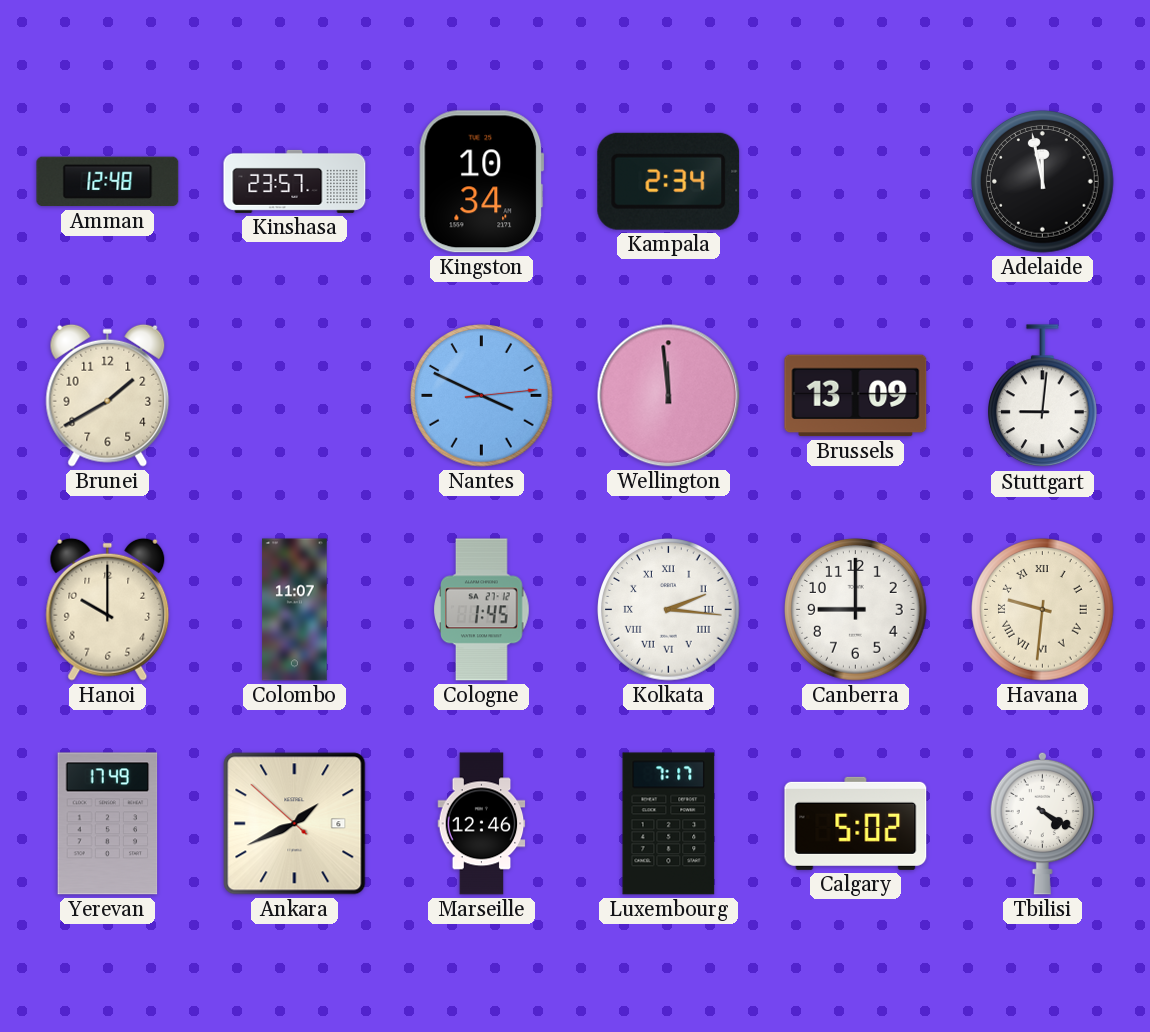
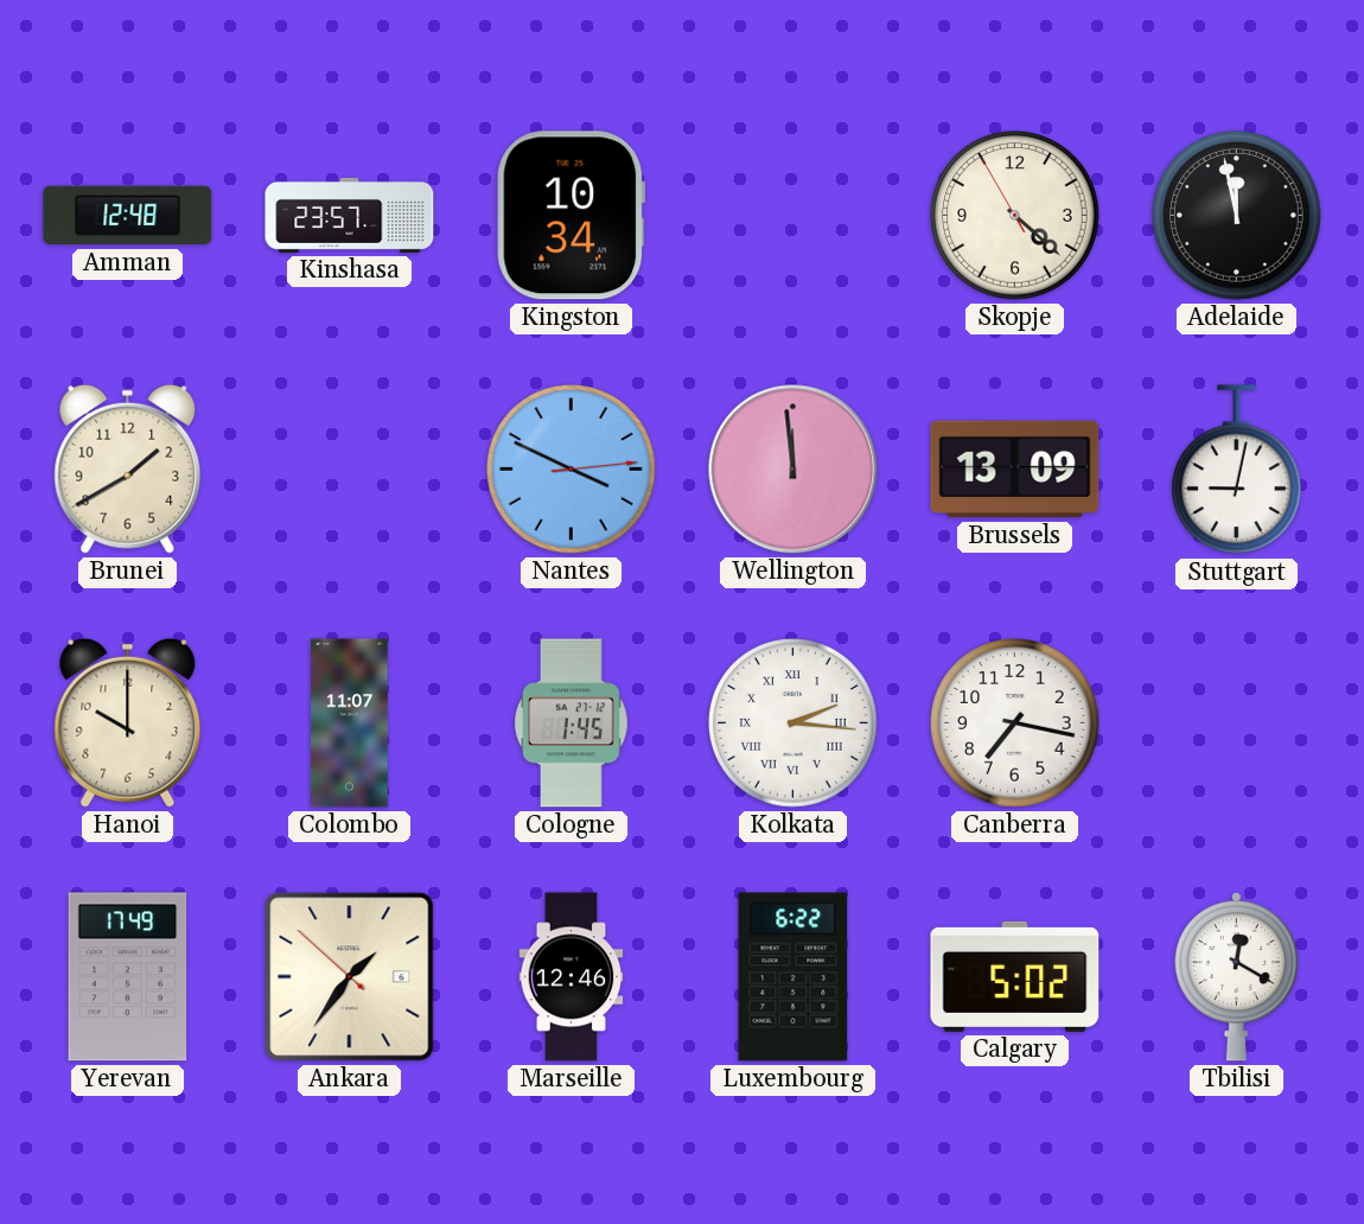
Kampala: 2:34 -> none
Skopje: none -> 4:21
Stuttgart: 9:01 -> 9:02
Canberra: 9:00 -> 7:17
Havana: 9:31 -> none
Ankara: 1:40 -> 1:35
Luxembourg: 7:17 -> 6:22
Tbilisi: 4:20 -> 12:20
